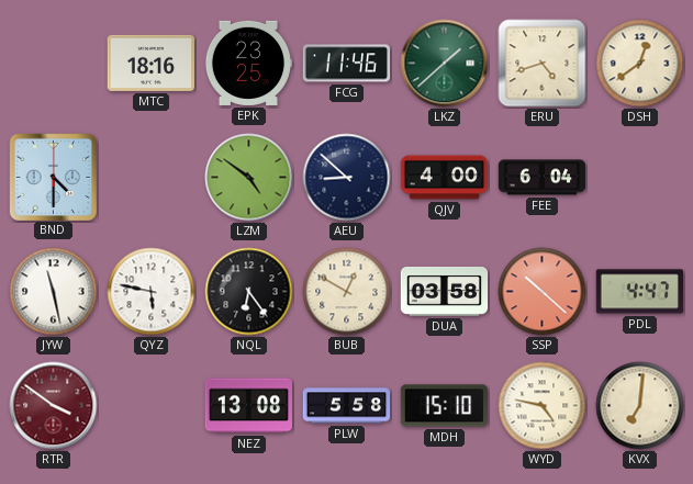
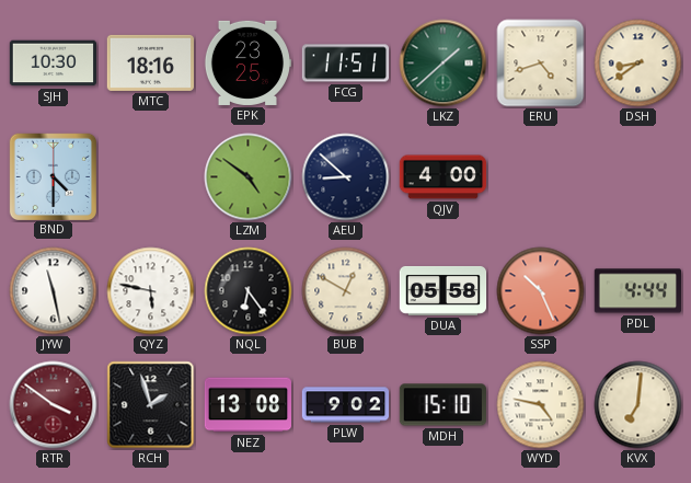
SJH: none -> 10:30
FCG: 11:46 -> 11:51
DSH: 12:39 -> 8:39
FEE: 6:04 -> none
DUA: 03:58 -> 05:58
SSP: 10:22 -> 10:26
PDL: 4:47 -> 4:44
RCH: none -> 1:57
PLW: 5:58 -> 9:02
